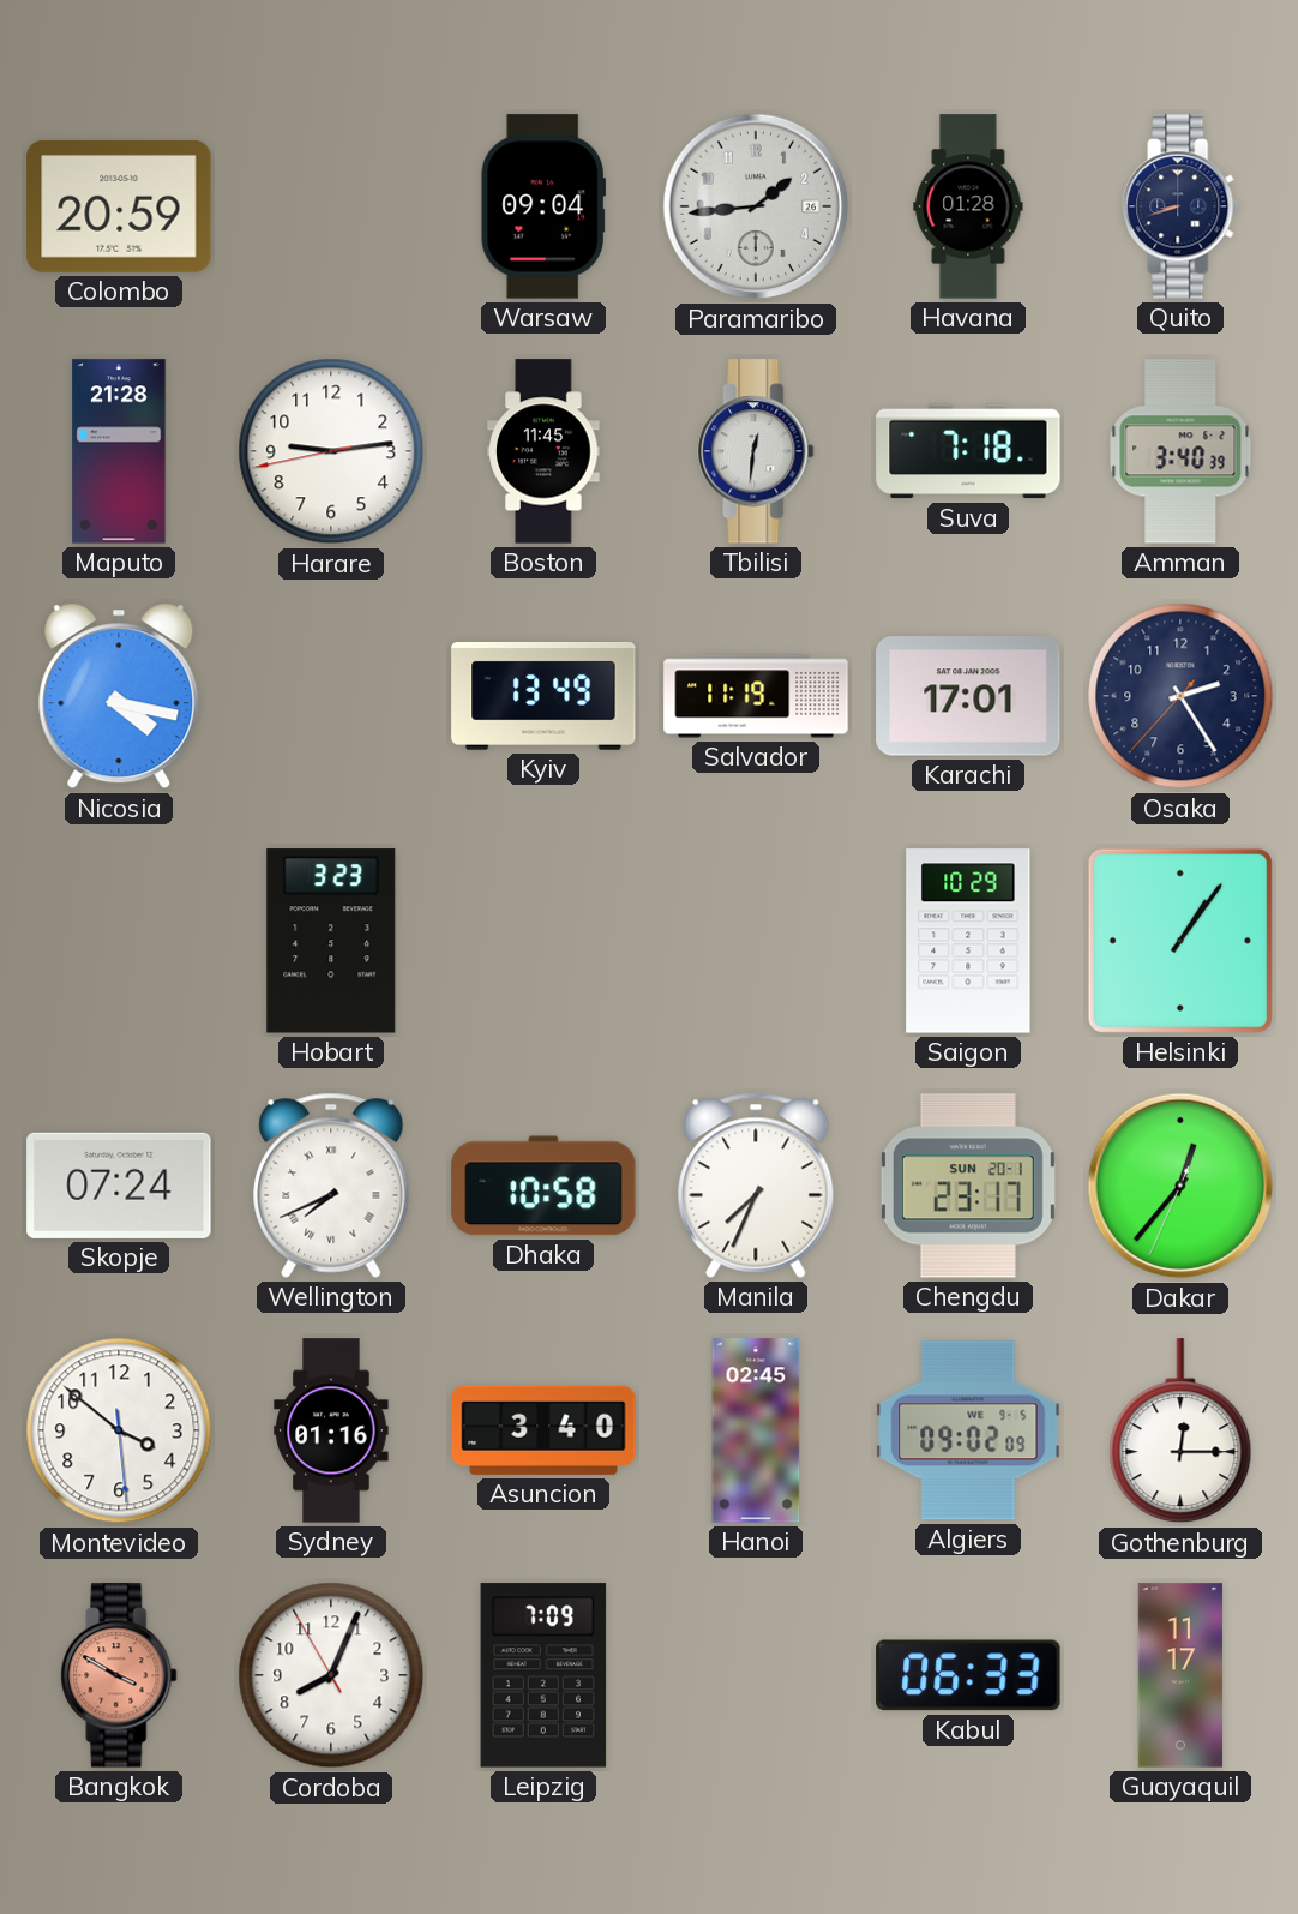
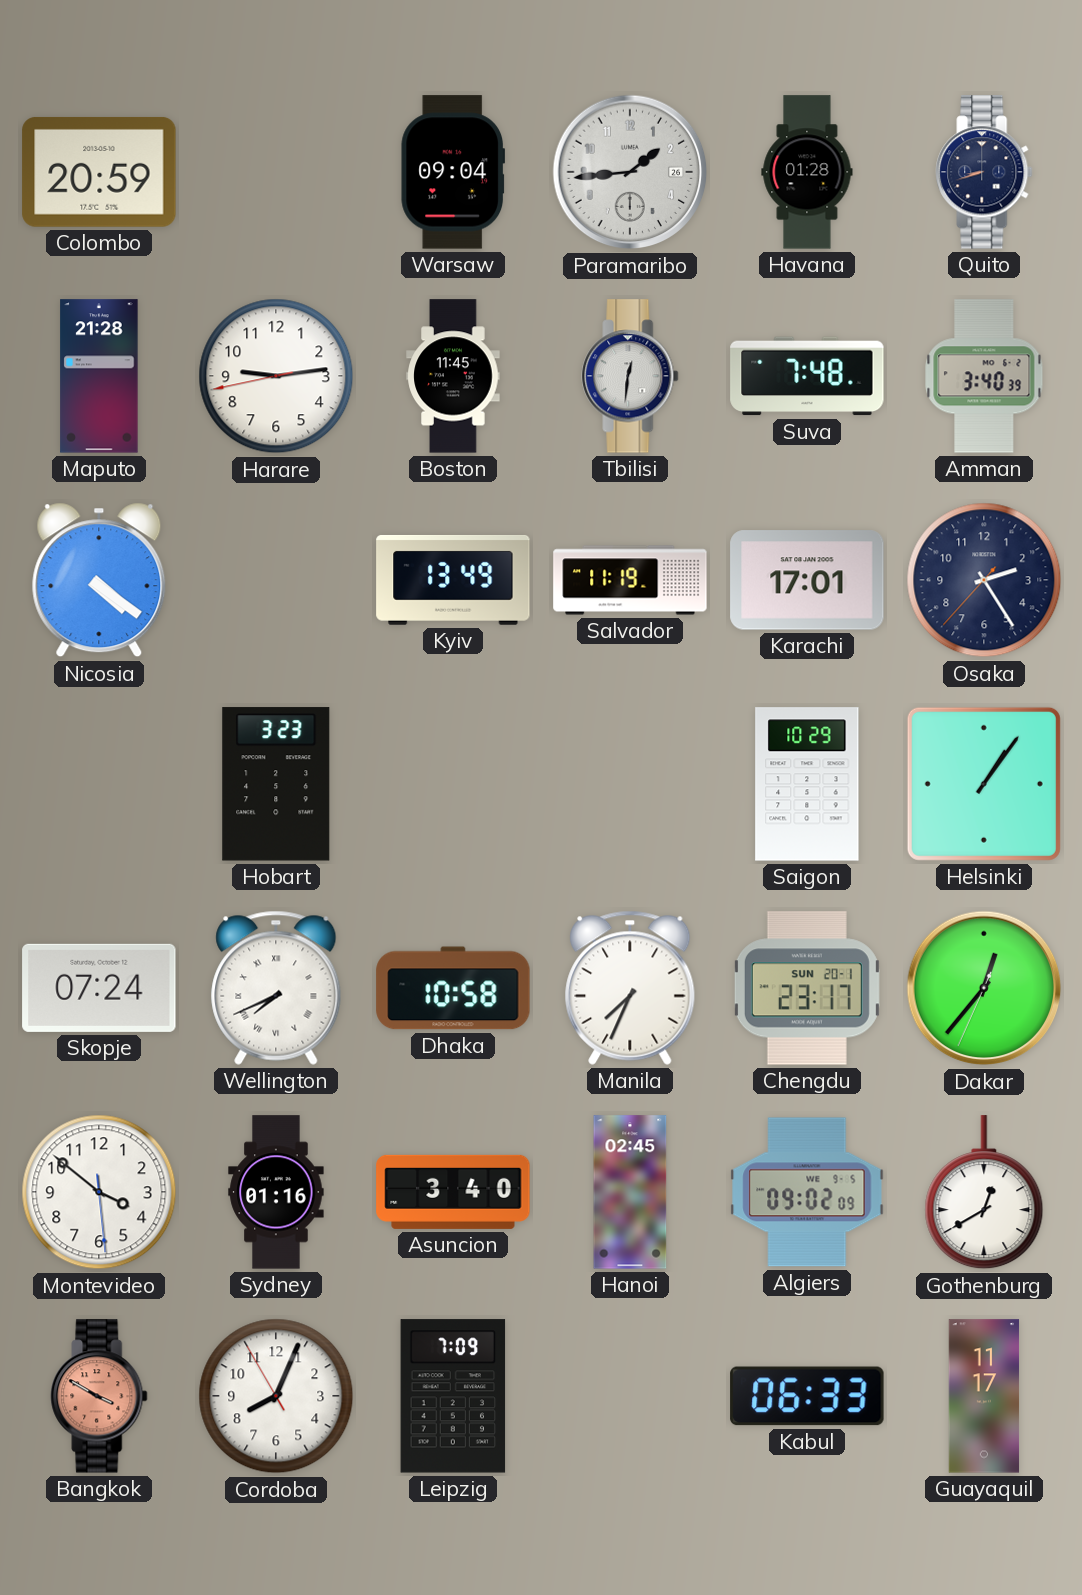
Suva: 7:18 -> 7:48
Nicosia: 4:17 -> 4:21
Gothenburg: 12:15 -> 12:40
